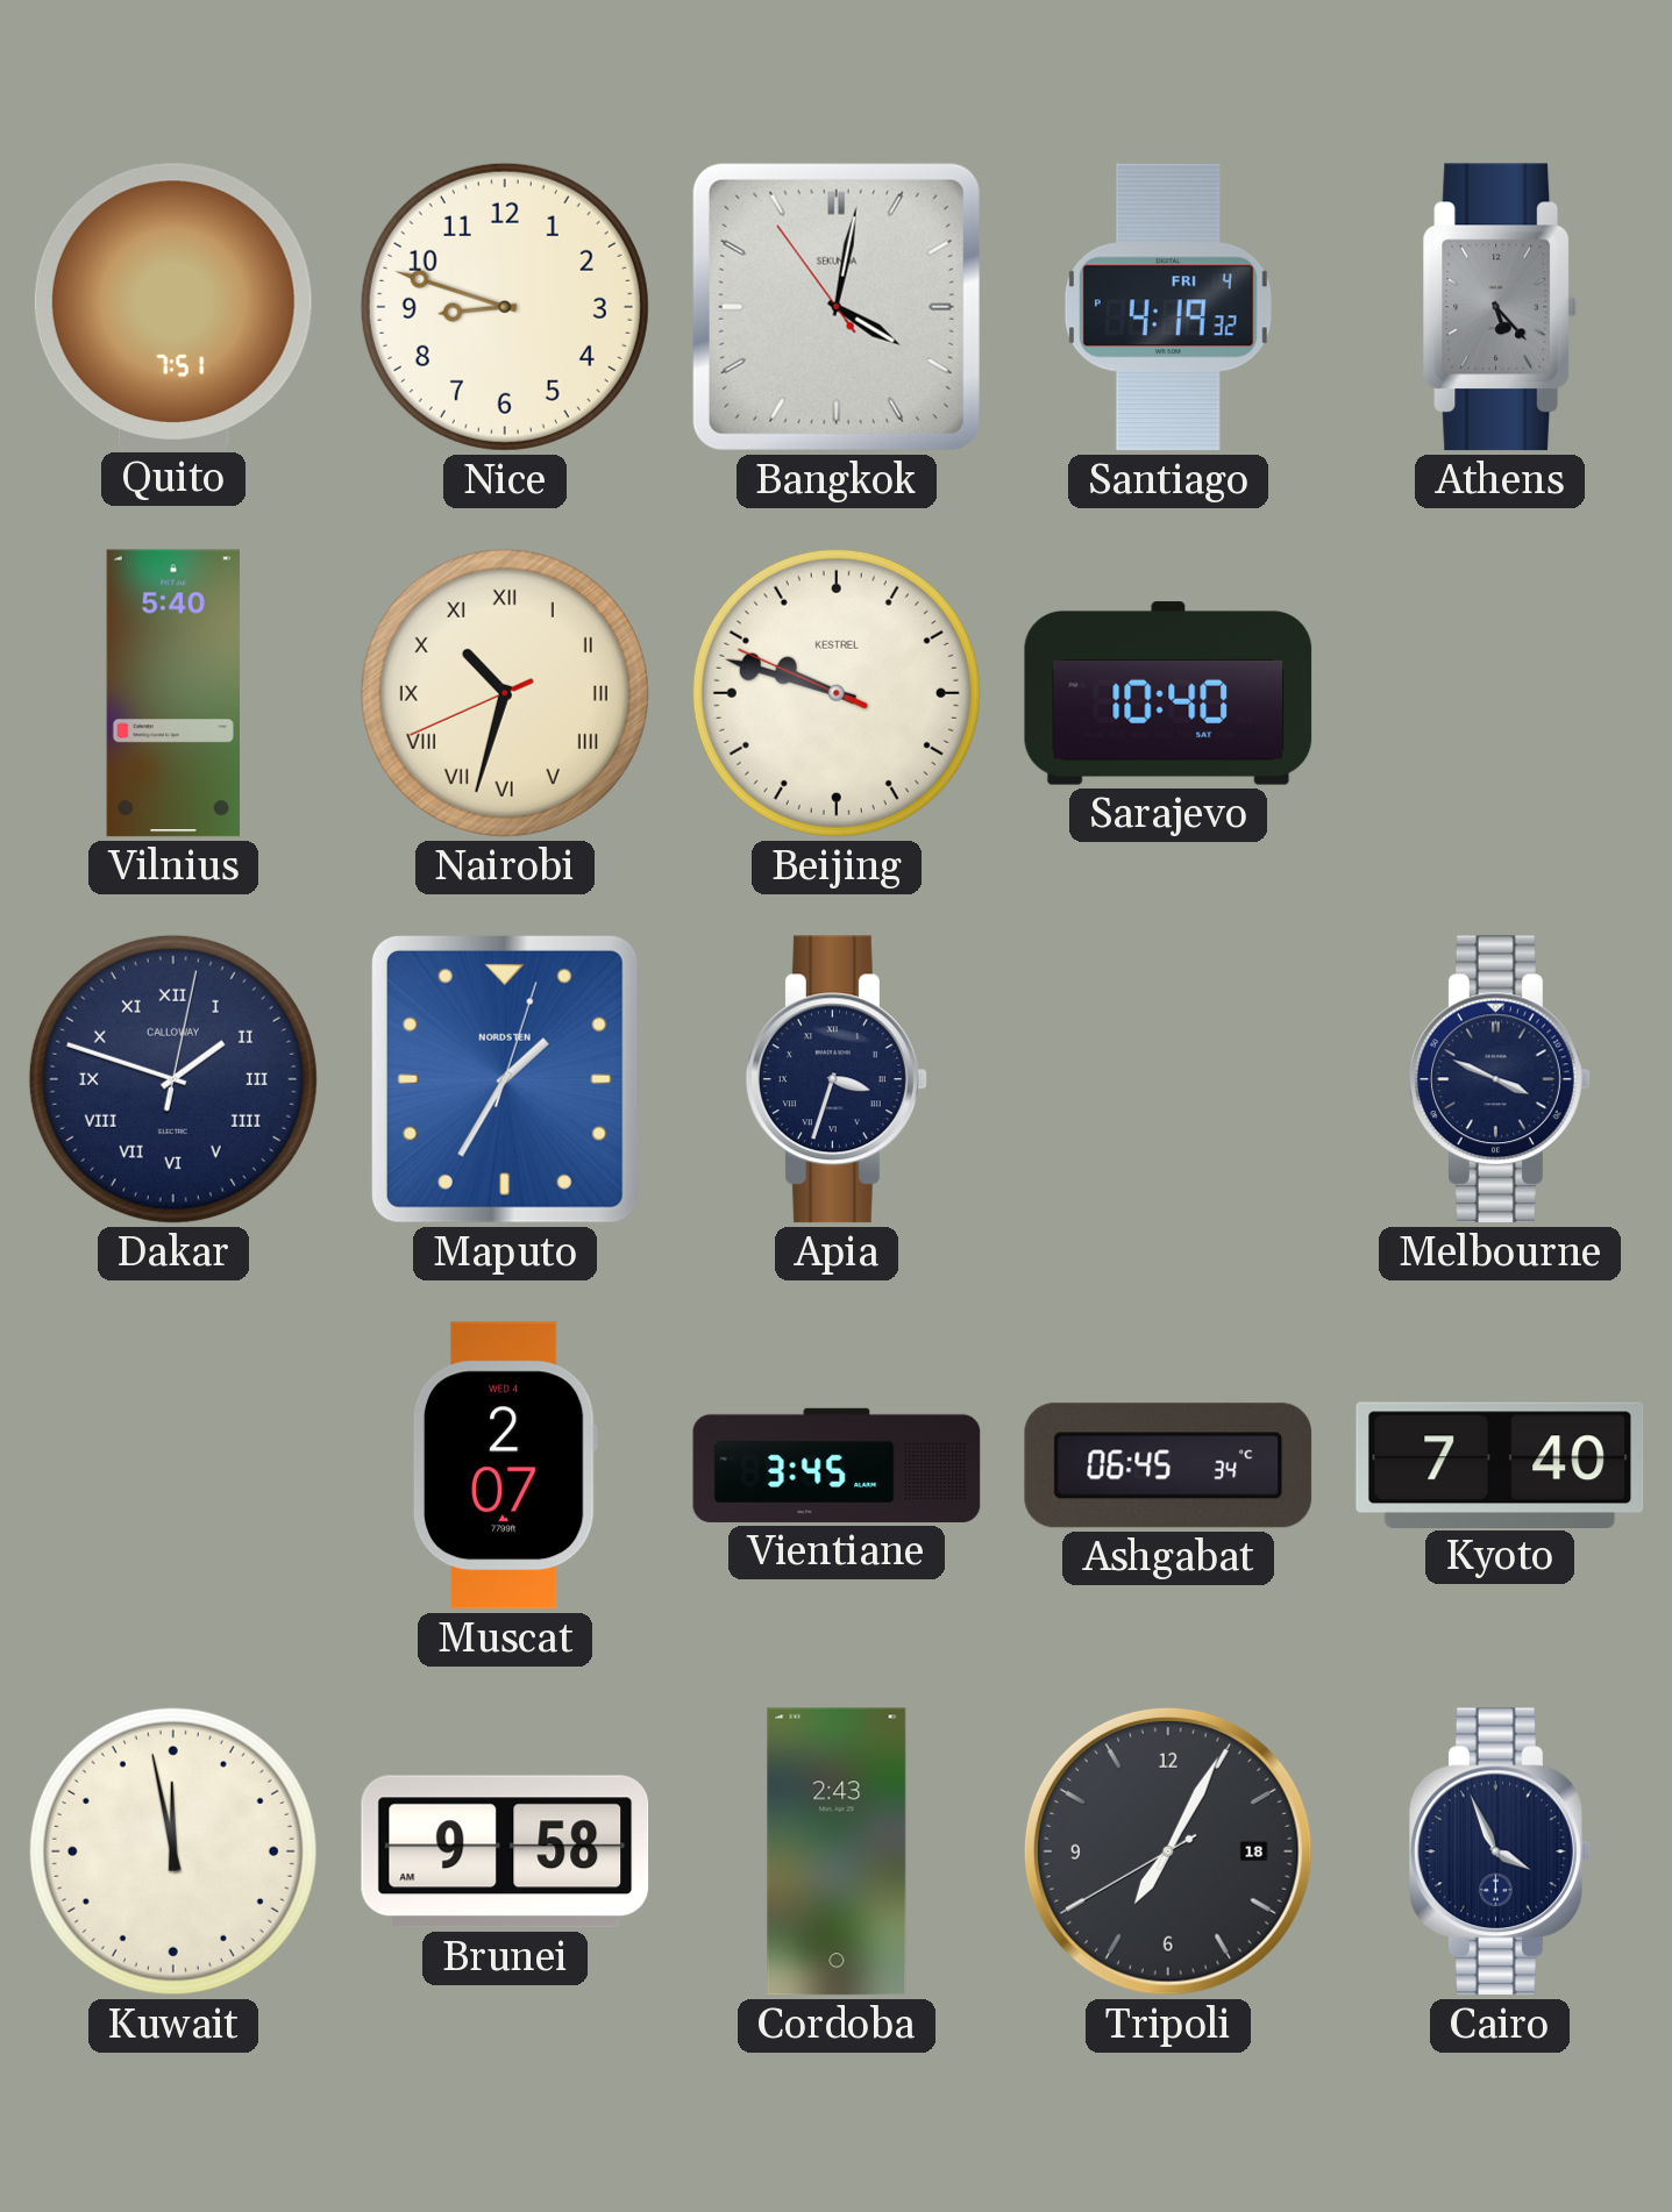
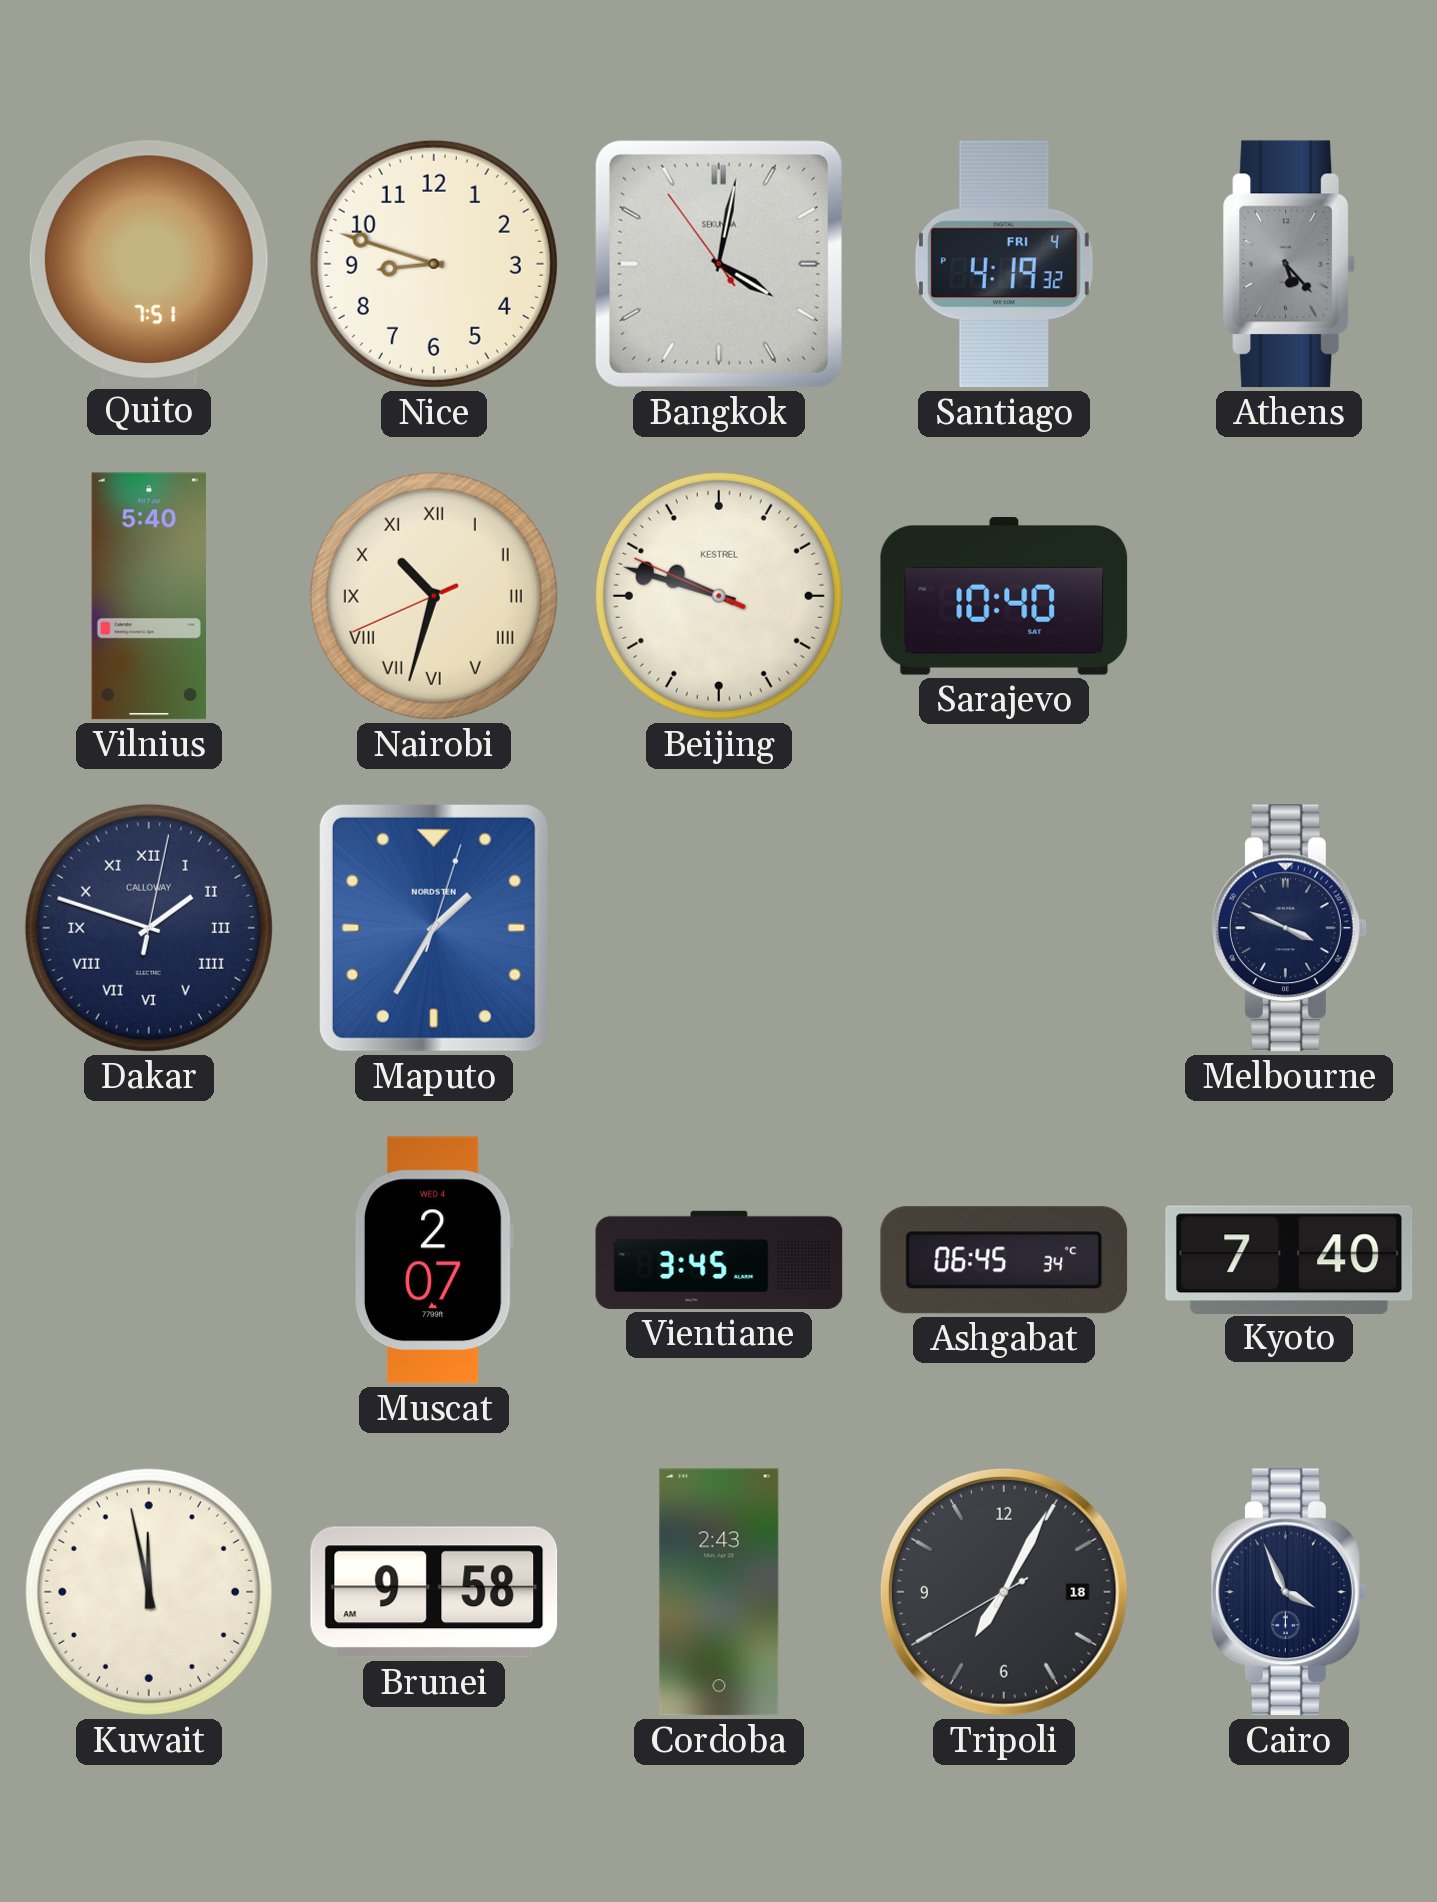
Apia: 3:33 -> none
